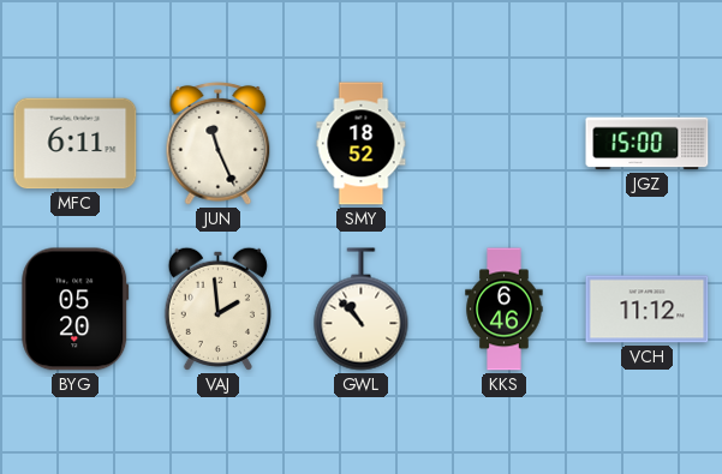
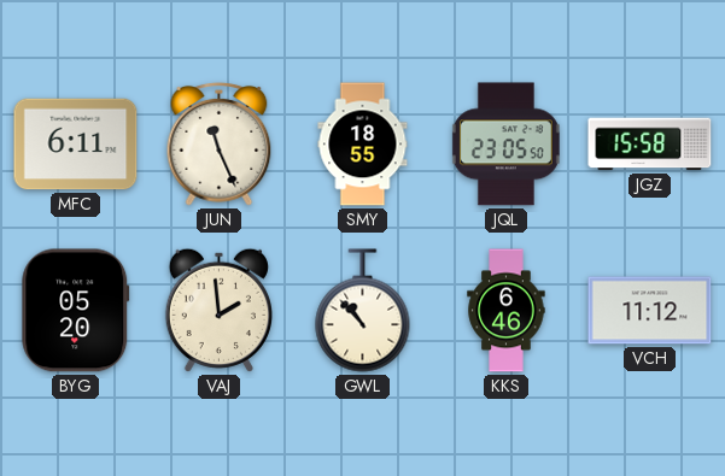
SMY: 18:52 -> 18:55
JQL: none -> 23:05
JGZ: 15:00 -> 15:58
